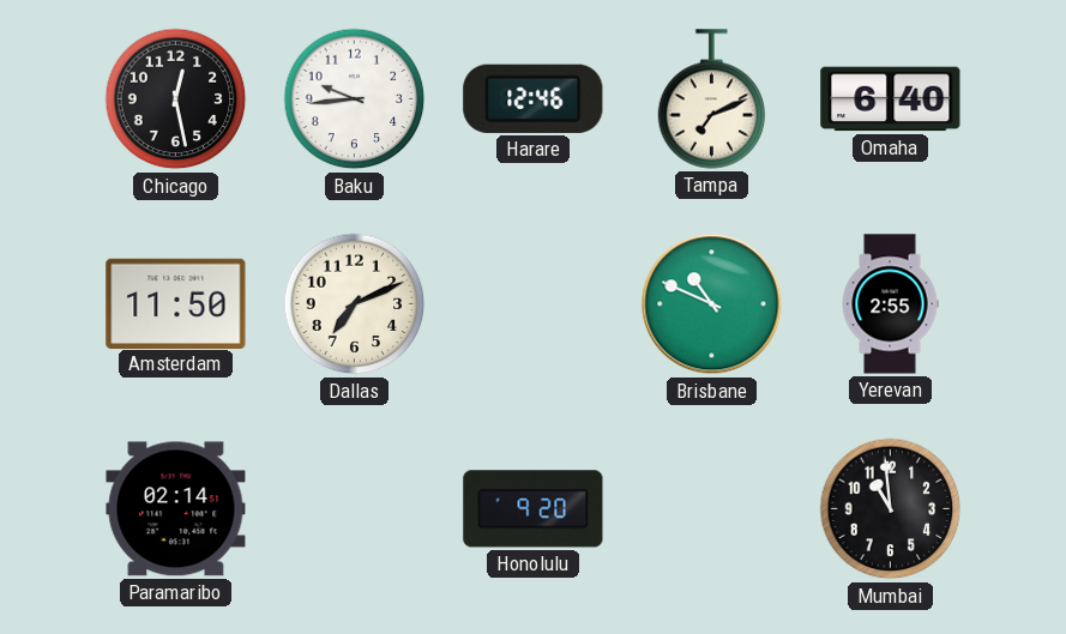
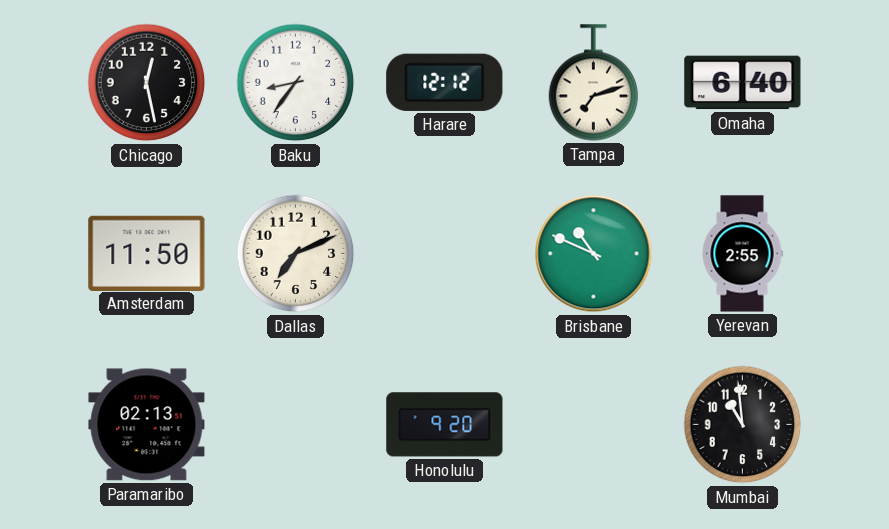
Baku: 9:44 -> 8:36
Harare: 12:46 -> 12:12
Tampa: 7:11 -> 7:12
Paramaribo: 02:14 -> 02:13
